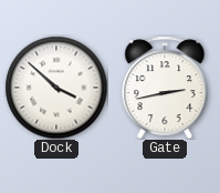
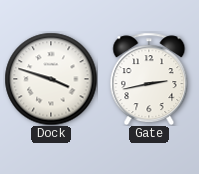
Dock: 3:52 -> 3:48
